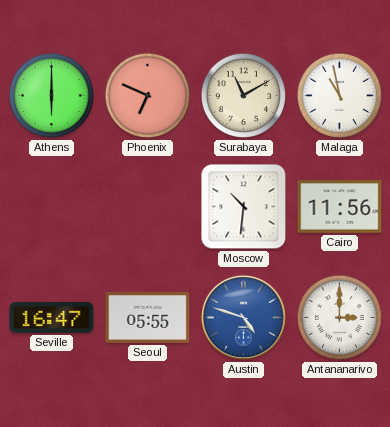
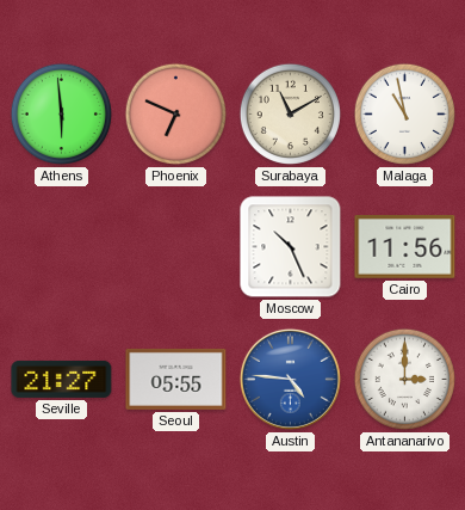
Athens: 6:00 -> 5:59
Moscow: 10:31 -> 10:26
Seville: 16:47 -> 21:27
Austin: 4:48 -> 4:46
